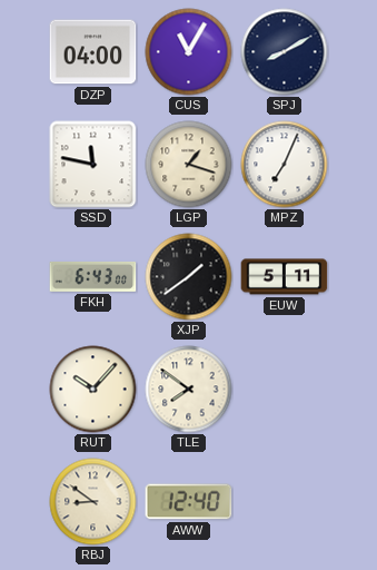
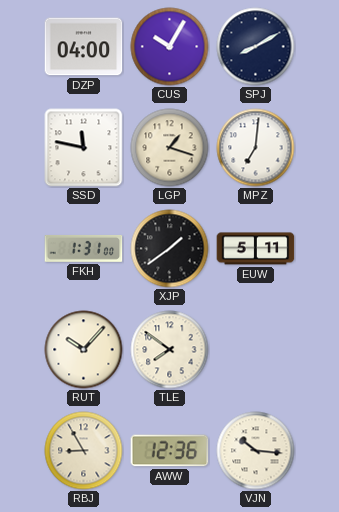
CUS: 11:05 -> 10:05
MPZ: 7:04 -> 7:01
FKH: 6:43 -> 1:31
RBJ: 8:51 -> 8:55
AWW: 12:40 -> 12:36
VJN: none -> 10:16
